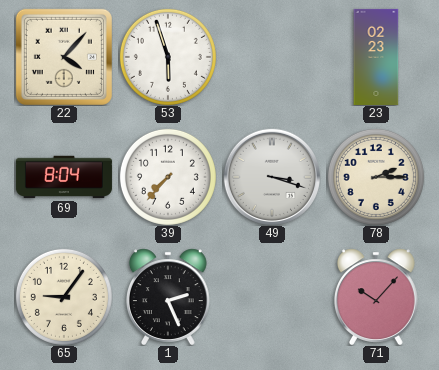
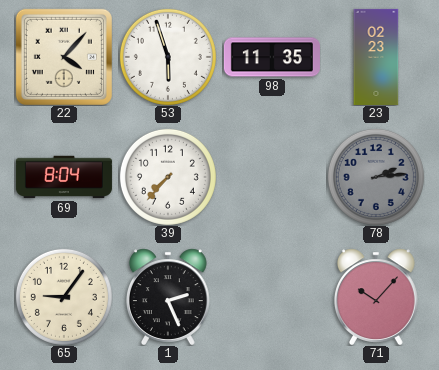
98: none -> 11:35
49: 3:18 -> none
78: 2:15 -> 2:14
78 dial: cream -> grey
